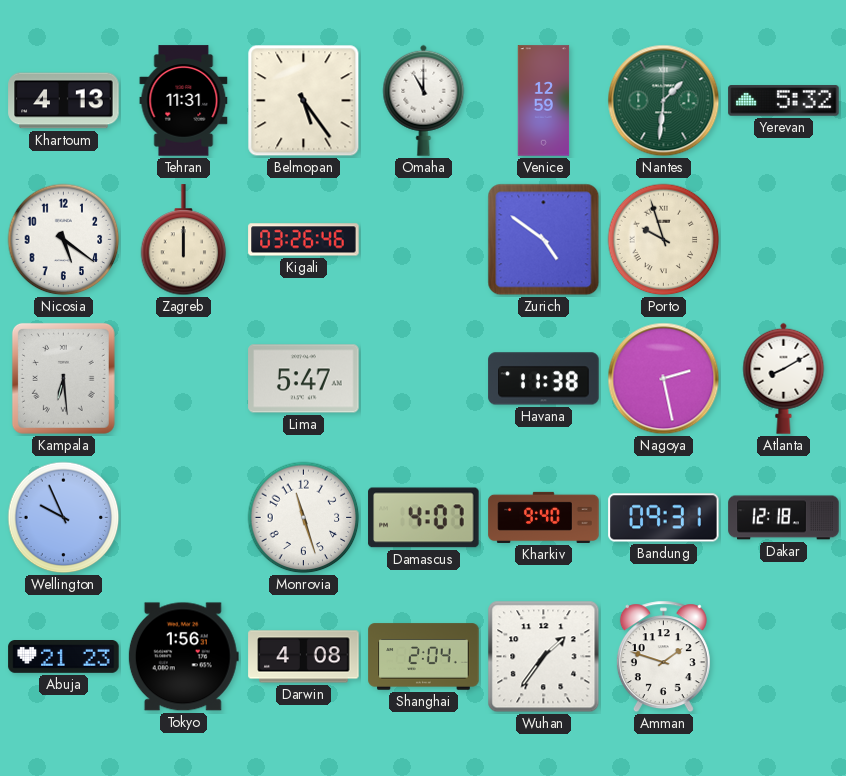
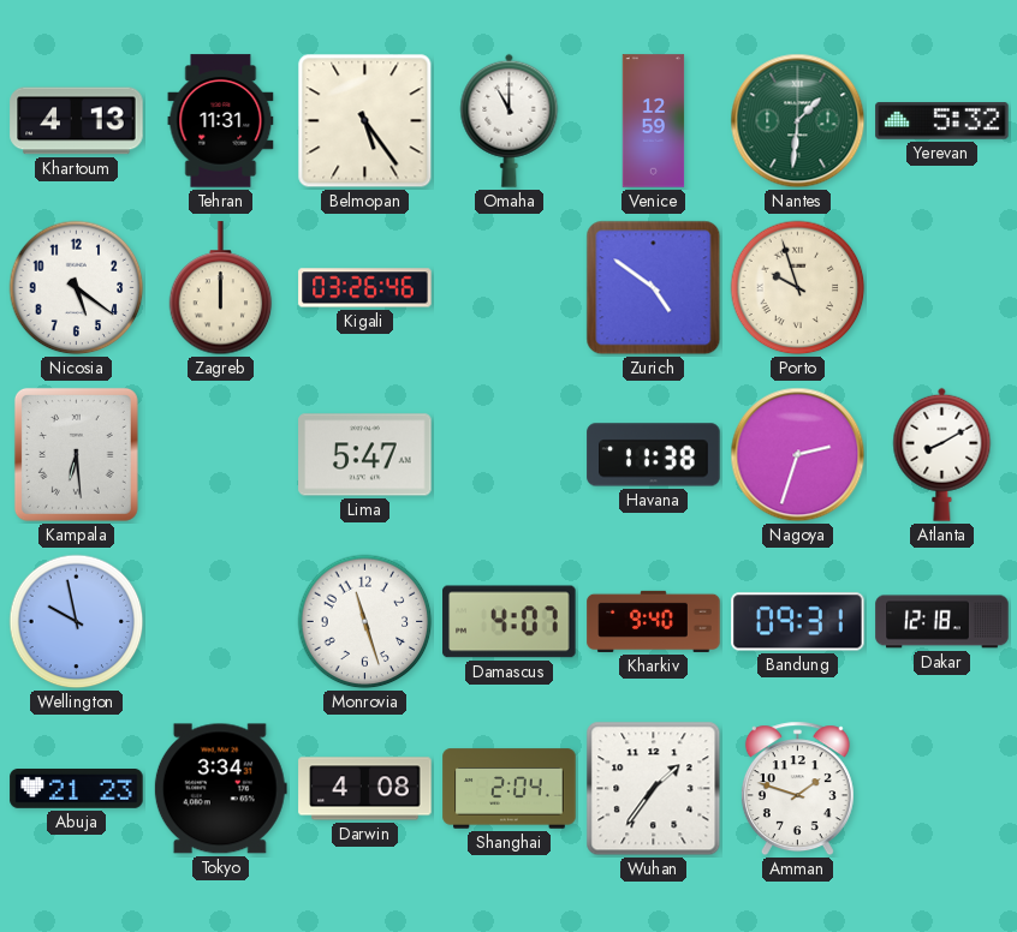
Nagoya: 2:28 -> 2:33
Wellington: 9:56 -> 9:58
Tokyo: 1:56 -> 3:34
